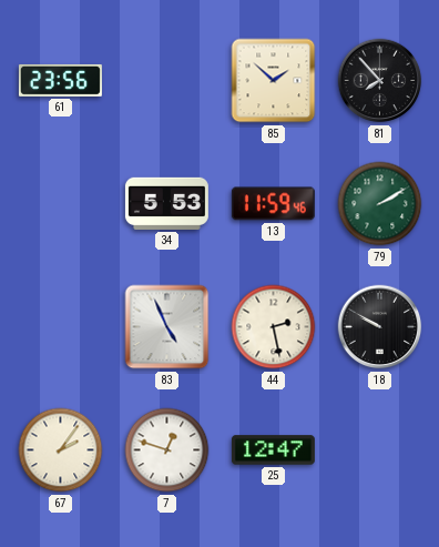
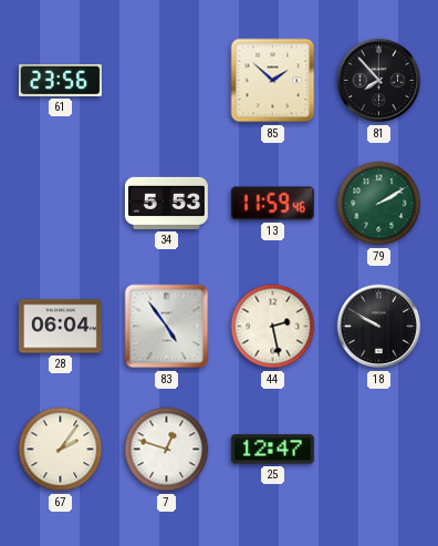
28: none -> 06:04
83: 4:56 -> 4:54
